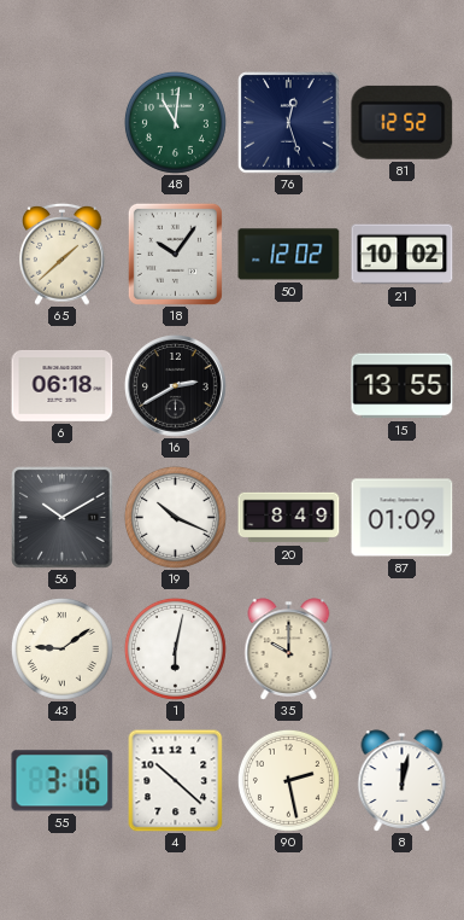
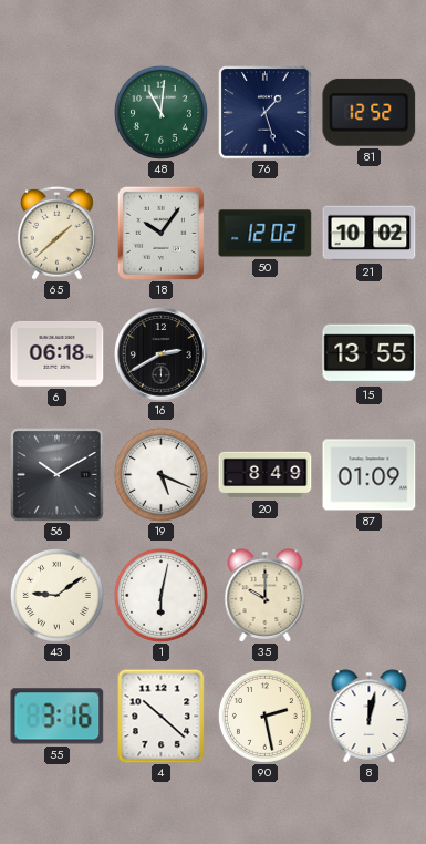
76: 12:27 -> 1:27
19: 10:19 -> 5:19
